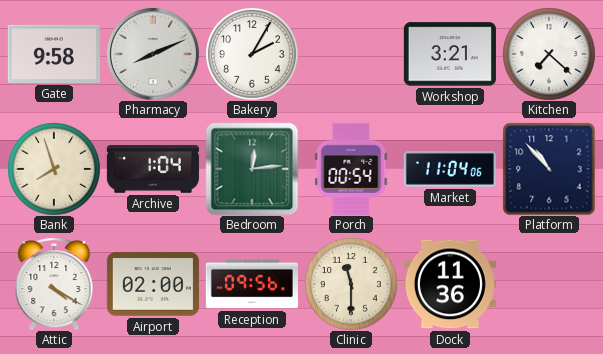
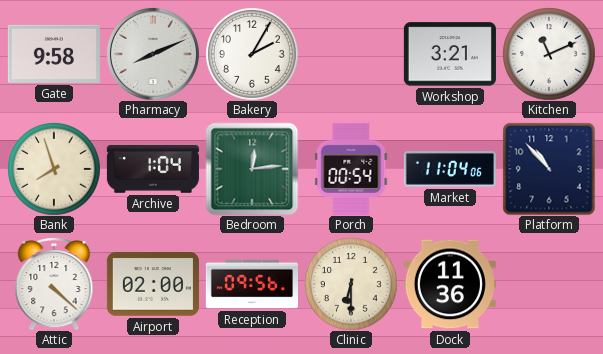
Kitchen: 7:22 -> 11:11
Attic: 4:20 -> 4:22
Clinic: 11:30 -> 6:30
